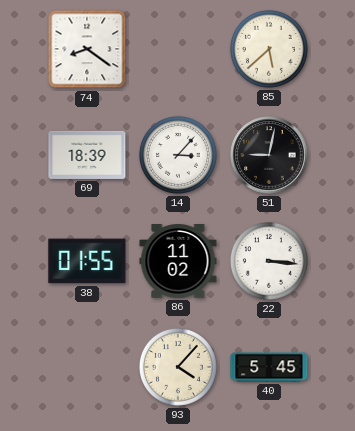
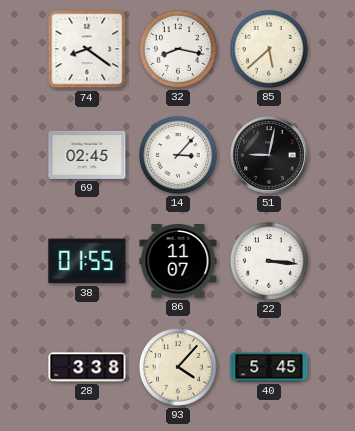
32: none -> 8:17
69: 18:39 -> 02:45
86: 11:02 -> 11:07
28: none -> 3:38
